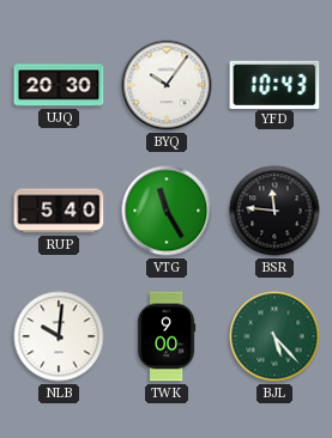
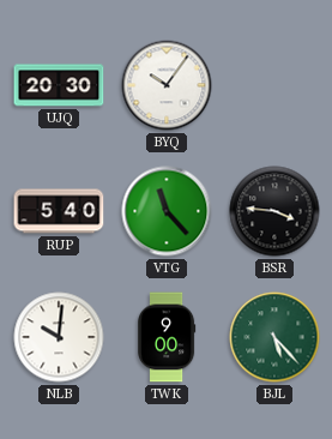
YFD: 10:43 -> none
VTG: 11:25 -> 11:23
BSR: 11:46 -> 3:46
